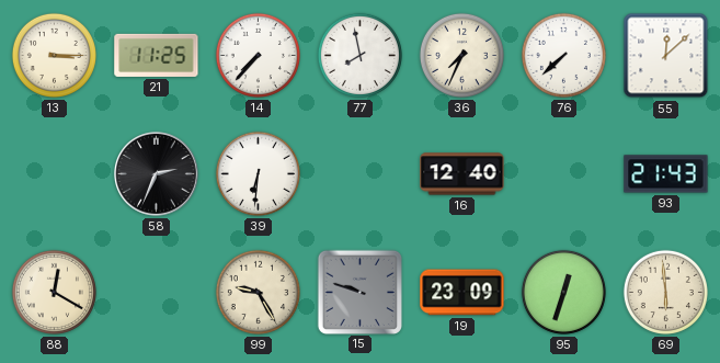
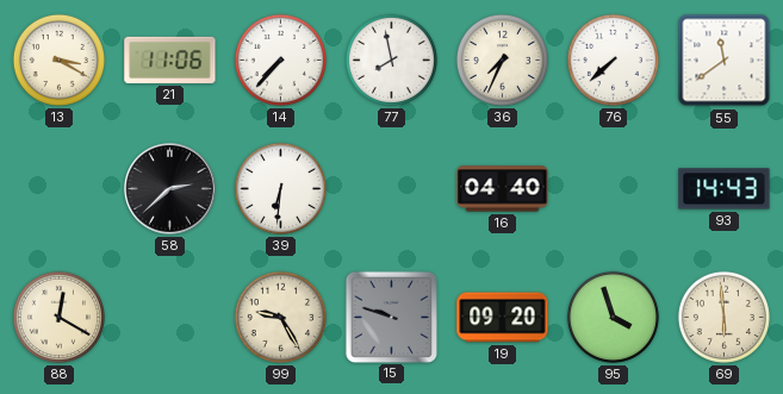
13: 3:15 -> 3:20
21: 11:25 -> 11:06
55: 12:08 -> 11:39
58: 2:34 -> 2:38
16: 12:40 -> 04:40
93: 21:43 -> 14:43
19: 23:09 -> 09:20
95: 12:33 -> 3:57
